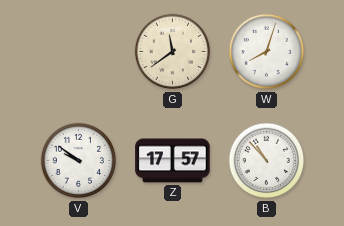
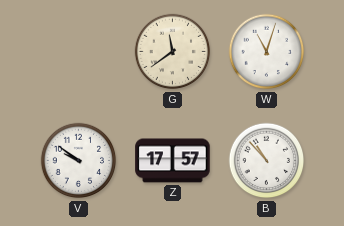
W: 8:03 -> 11:03
